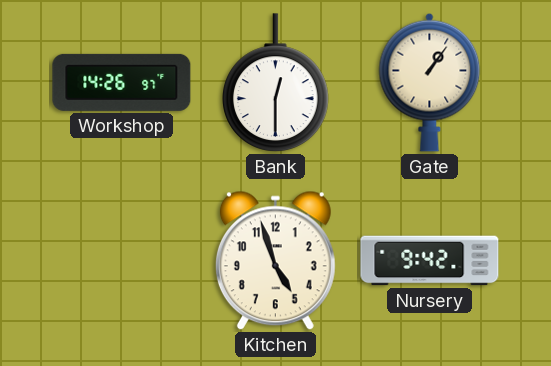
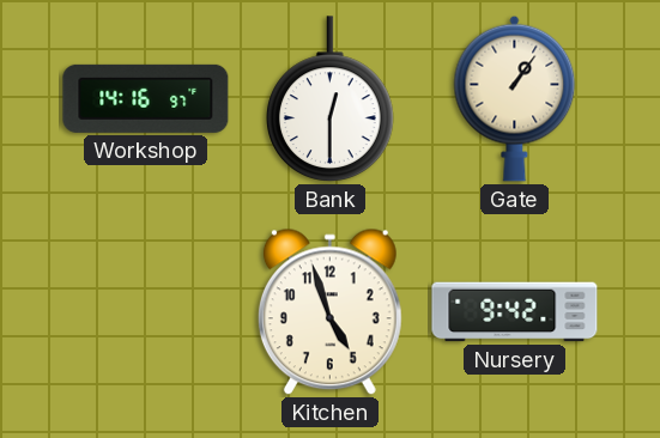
Workshop: 14:26 -> 14:16
